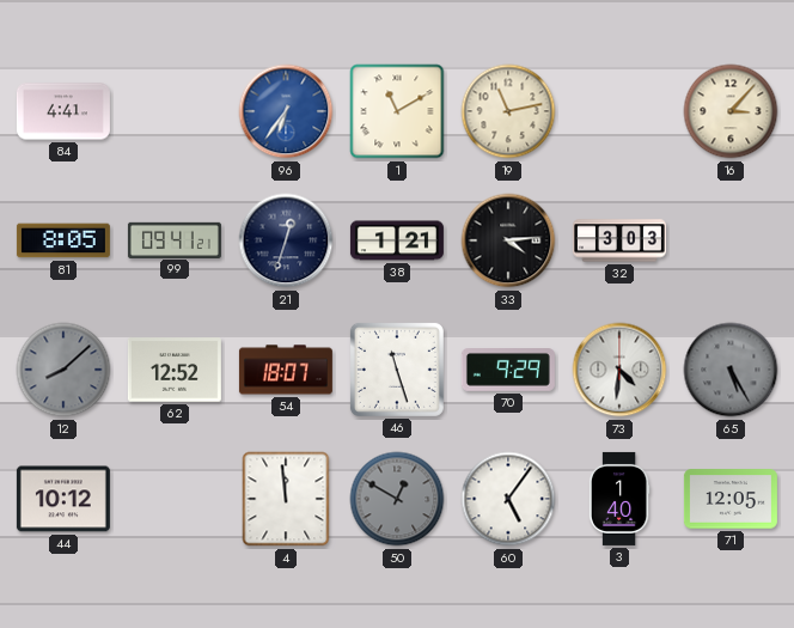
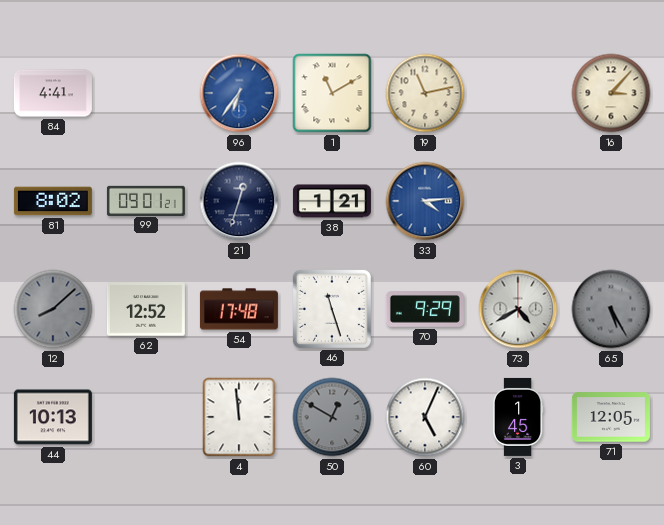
81: 8:05 -> 8:02
99: 09:41 -> 09:01
33 dial: black -> blue
32: 3:03 -> none
54: 18:07 -> 17:48
73: 4:31 -> 4:40
44: 10:12 -> 10:13
60: 5:06 -> 5:04
3: 1:40 -> 1:45
